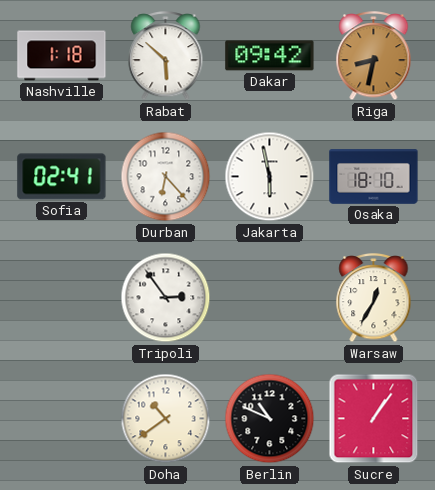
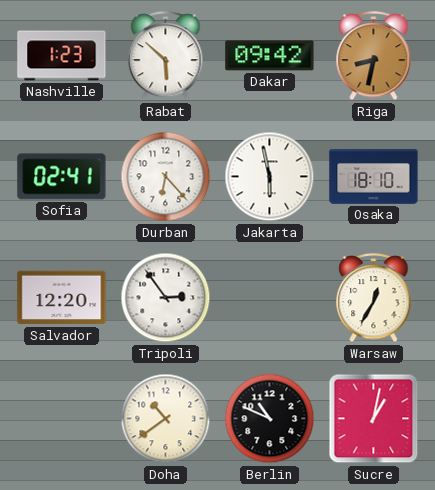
Nashville: 1:18 -> 1:23
Salvador: none -> 12:20
Sucre: 1:06 -> 1:02
